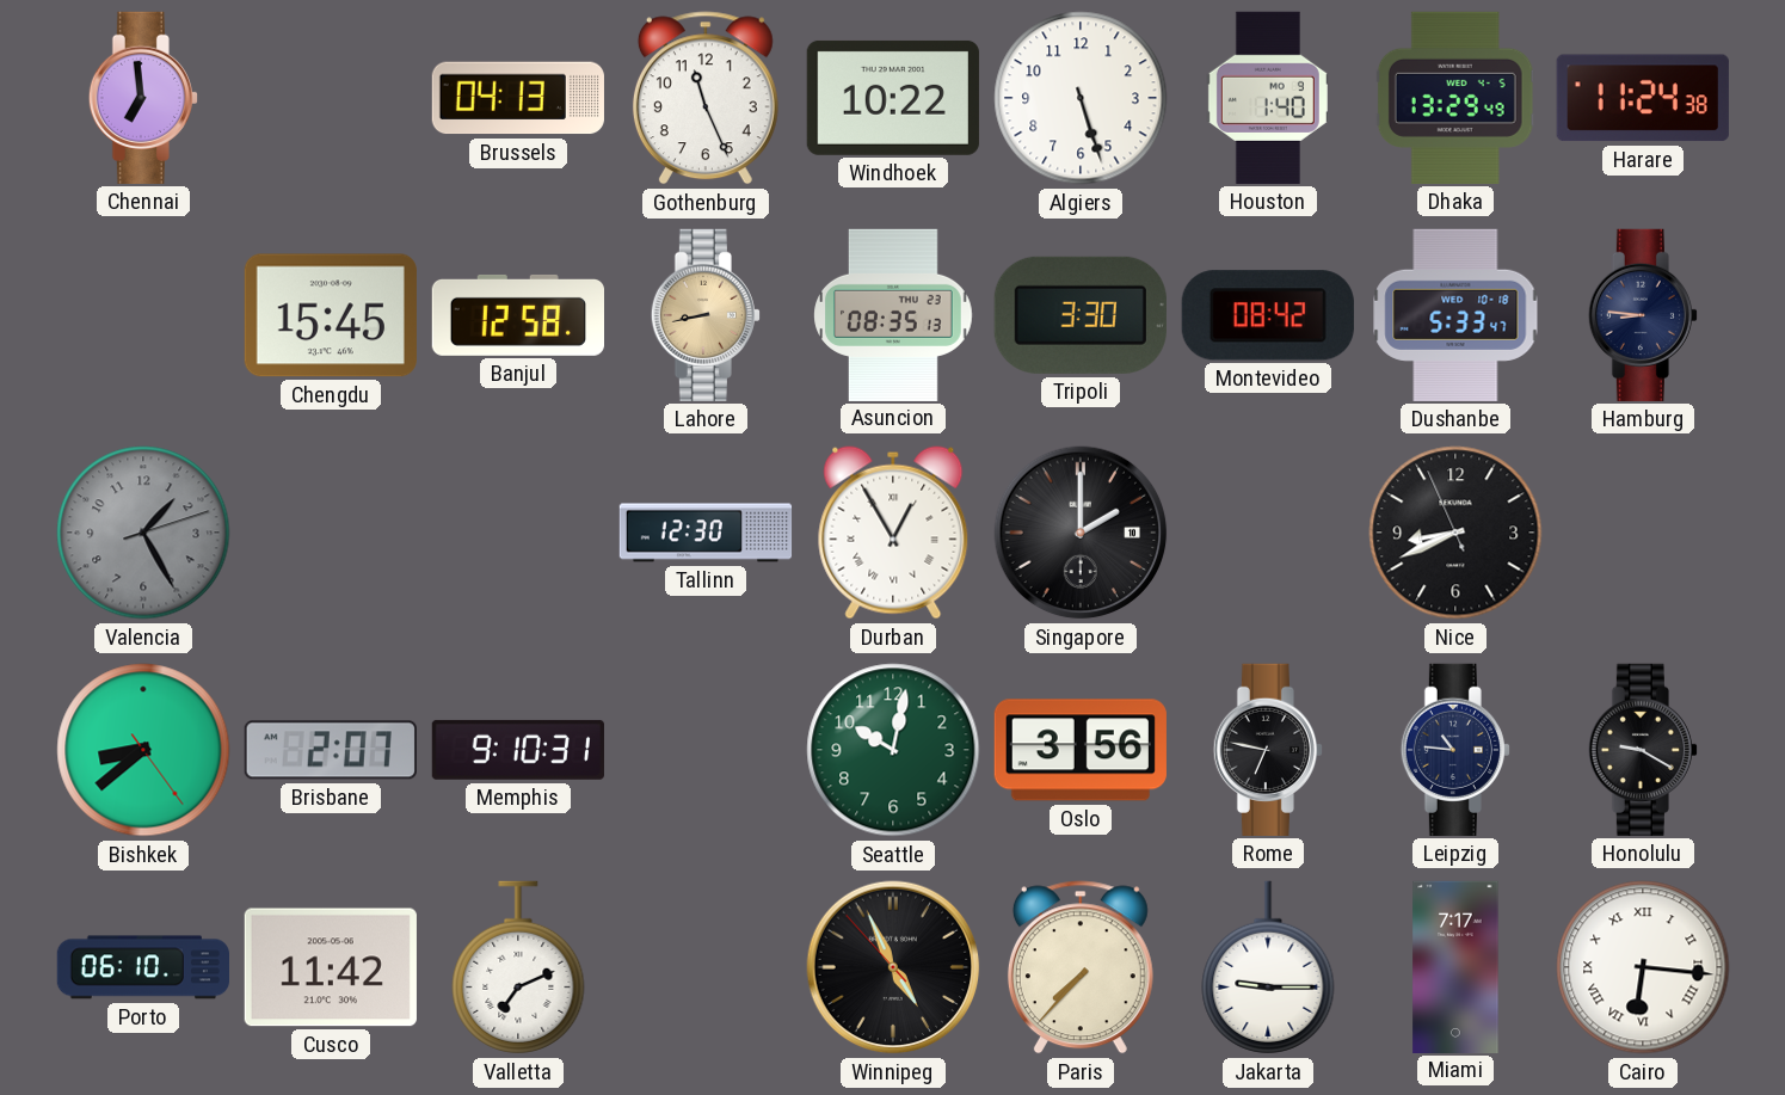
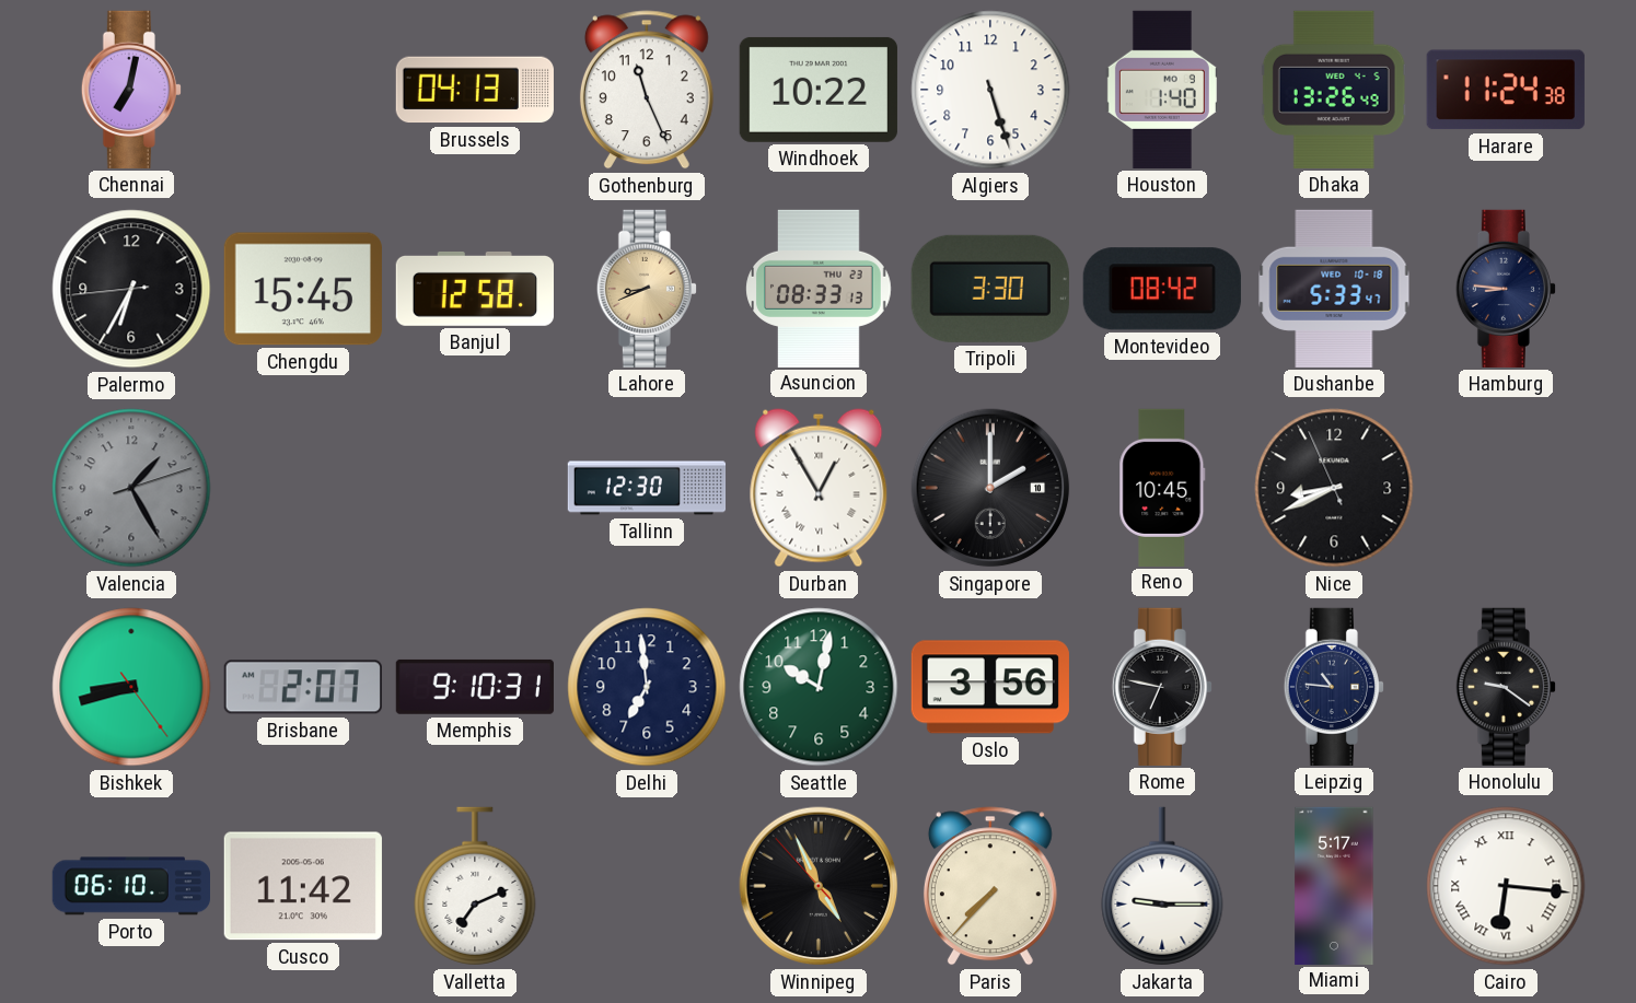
Chennai: 6:59 -> 7:02
Dhaka: 13:29 -> 13:26
Palermo: none -> 6:34
Lahore: 8:43 -> 8:41
Asuncion: 08:35 -> 08:33
Reno: none -> 10:45
Bishkek: 8:38 -> 8:42
Delhi: none -> 6:59
Honolulu: 9:20 -> 9:21
Miami: 7:17 -> 5:17
